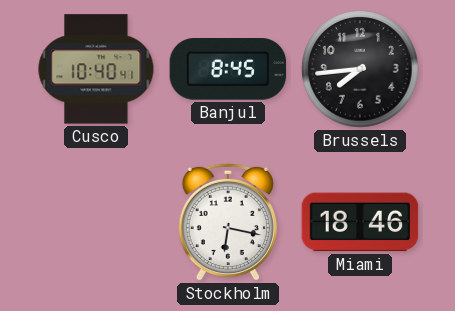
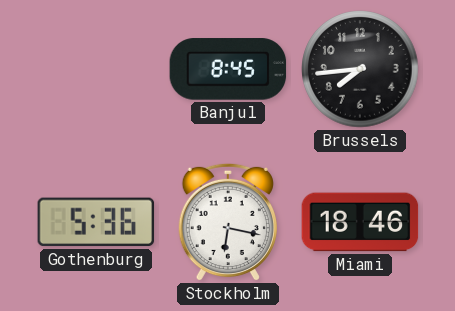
Cusco: 10:40 -> none
Gothenburg: none -> 5:36
